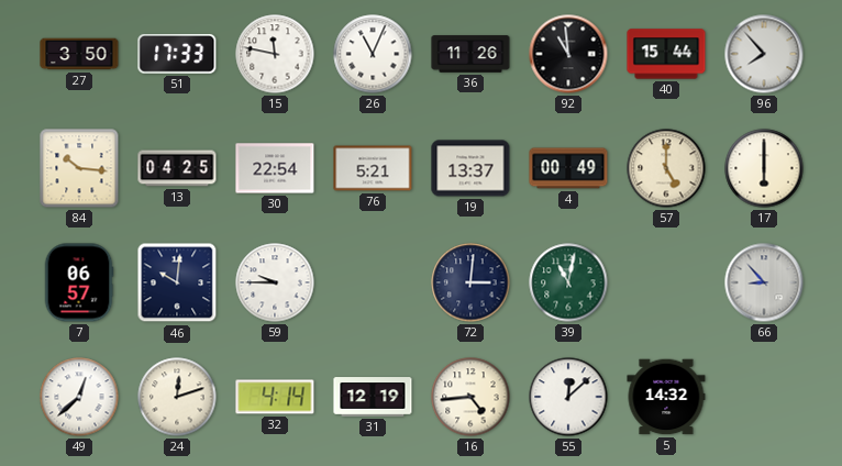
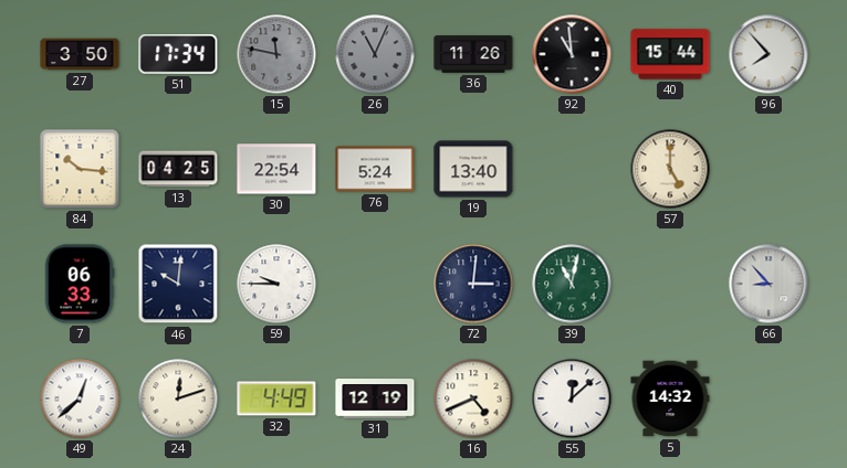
51: 17:33 -> 17:34
15 dial: white -> grey
26 dial: white -> grey
76: 5:21 -> 5:24
19: 13:37 -> 13:40
4: 00:49 -> none
17: 6:00 -> none
7: 06:57 -> 06:33
32: 4:14 -> 4:49
16: 4:44 -> 4:41
